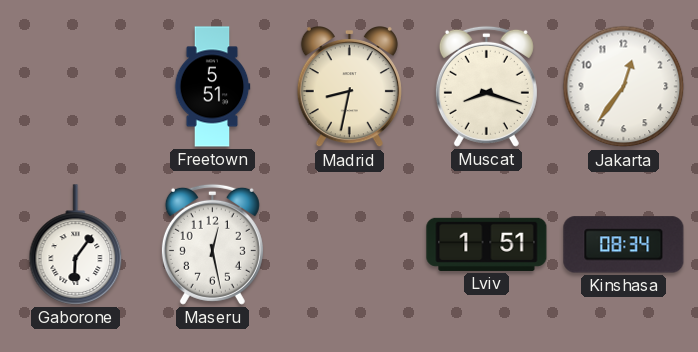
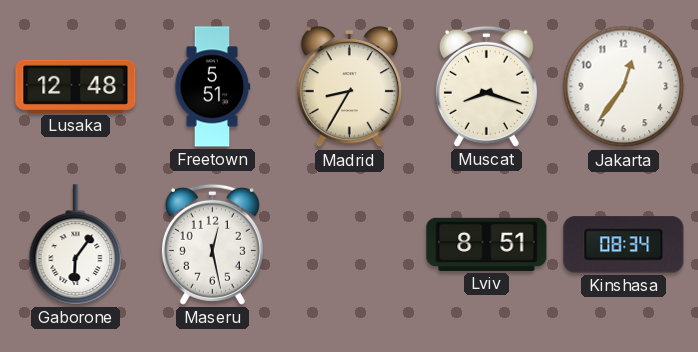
Lusaka: none -> 12:48
Madrid: 8:32 -> 8:35
Lviv: 1:51 -> 8:51
